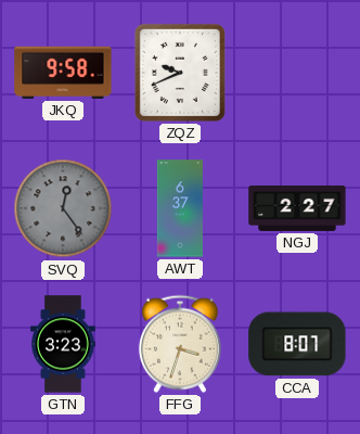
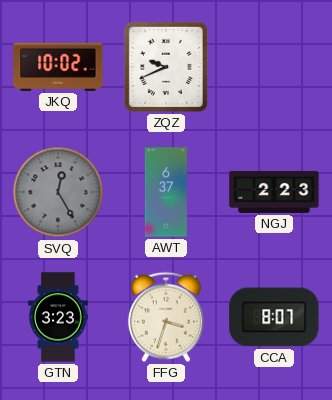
JKQ: 9:58 -> 10:02
SVQ: 12:24 -> 12:25
NGJ: 2:27 -> 2:23
